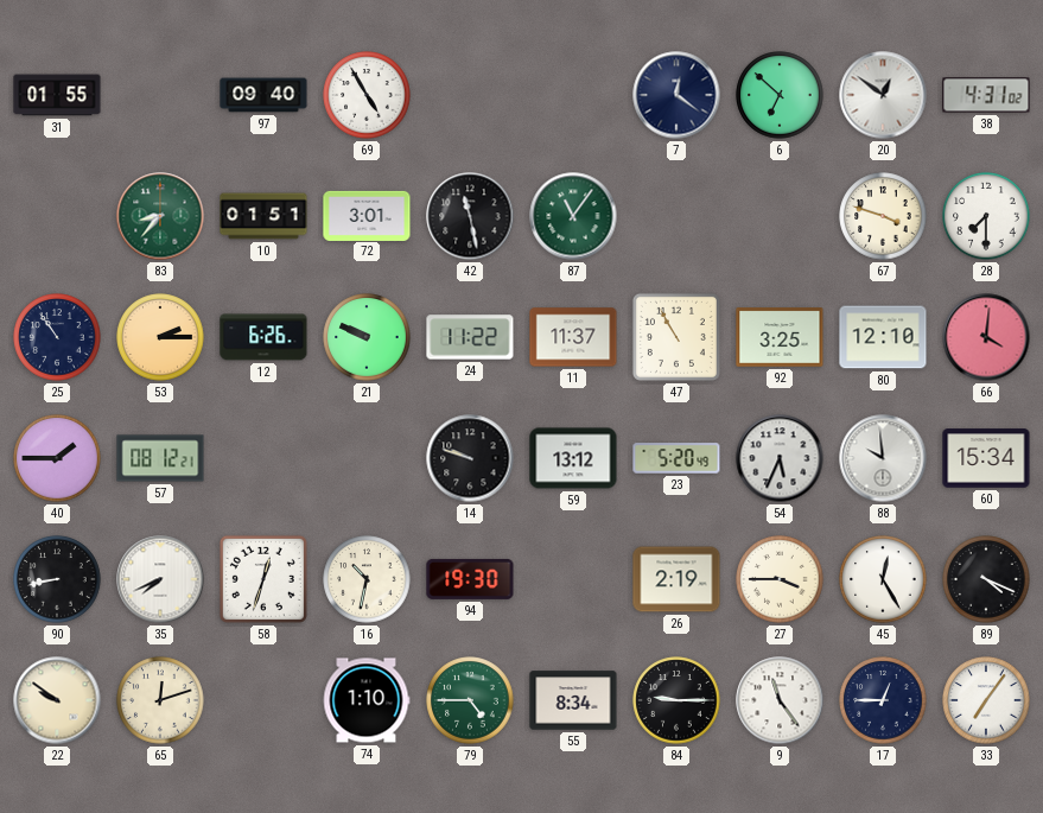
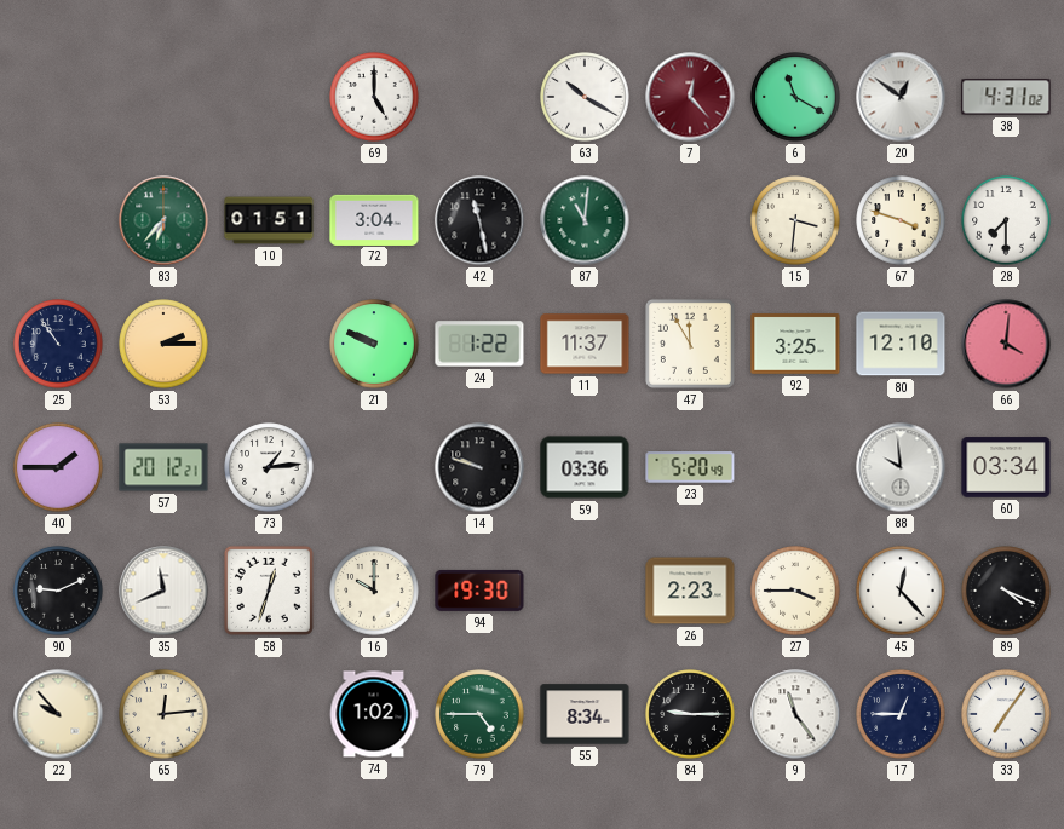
31: 01:55 -> none
97: 09:40 -> none
69: 4:55 -> 5:00
63: none -> 10:20
7: 12:21 -> 12:23
7 dial: navy -> burgundy
6: 6:52 -> 11:20
83: 8:37 -> 6:37
72: 3:01 -> 3:04
87: 11:06 -> 11:01
15: none -> 3:31
12: 6:26 -> none
24: 11:22 -> 1:22
47: 10:55 -> 11:55
57: 08:12 -> 20:12
73: none -> 1:14
59: 13:12 -> 03:36
54: 5:34 -> none
60: 15:34 -> 03:34
90: 8:43 -> 9:11
35: 7:41 -> 11:41
16: 10:32 -> 10:00
26: 2:19 -> 2:23
45: 12:25 -> 12:23
22: 9:51 -> 9:53
65: 12:12 -> 12:14
74: 1:10 -> 1:02
